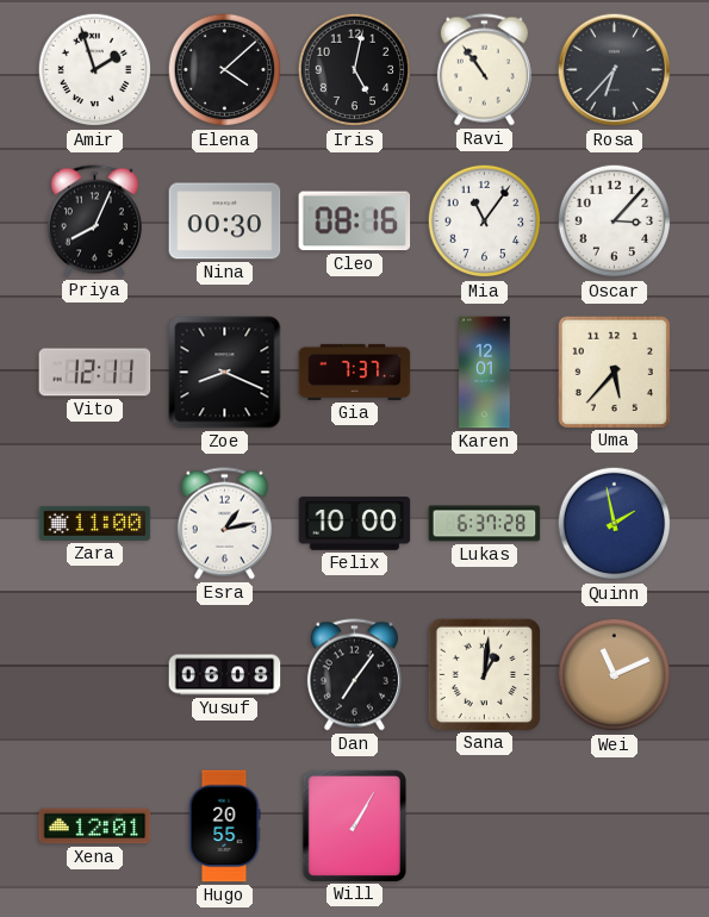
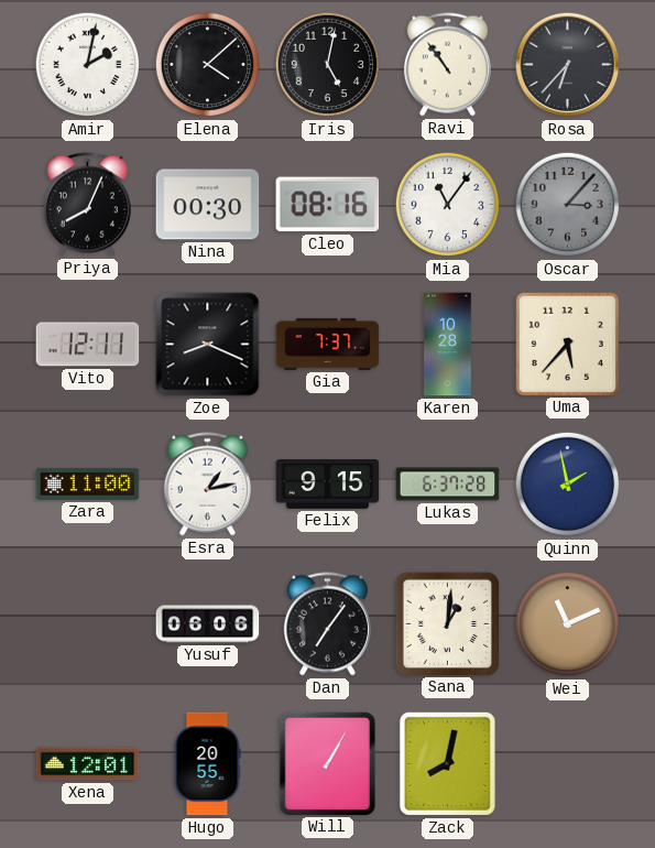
Amir: 1:57 -> 2:02
Oscar dial: white -> grey
Karen: 12:01 -> 10:28
Felix: 10:00 -> 9:15
Yusuf: 06:08 -> 06:06
Zack: none -> 8:02
